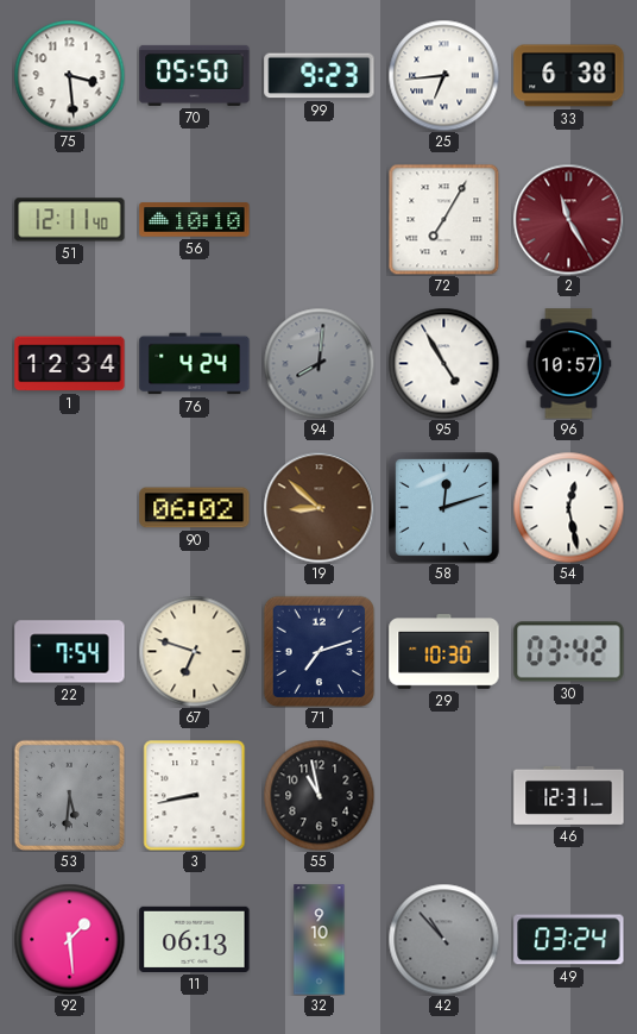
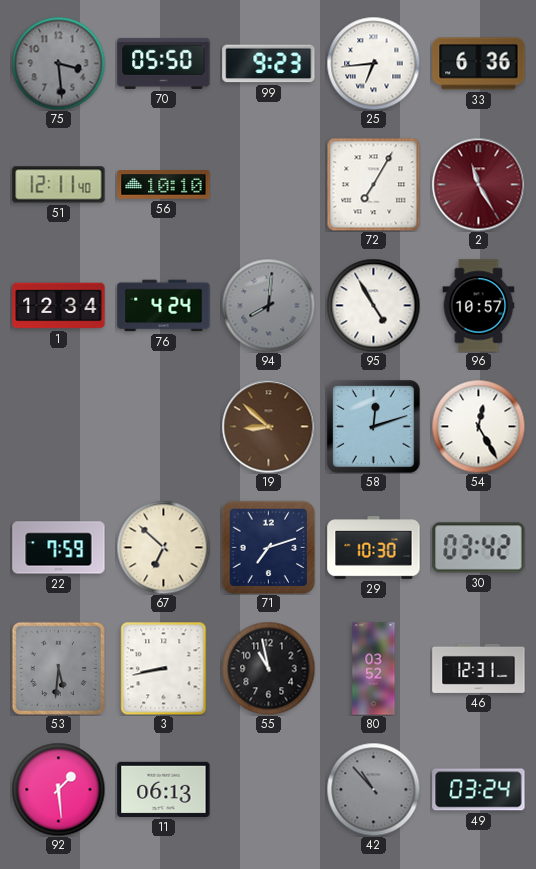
75 dial: white -> grey
33: 6:38 -> 6:36
90: 06:02 -> none
54: 12:28 -> 12:25
22: 7:54 -> 7:59
67: 6:48 -> 6:52
80: none -> 03:52
32: 9:10 -> none
